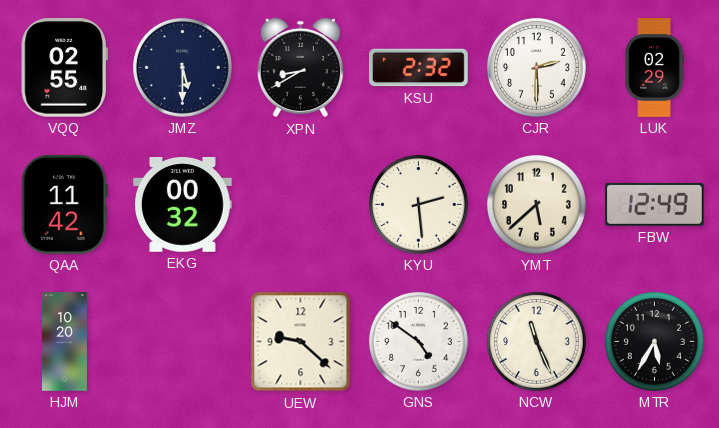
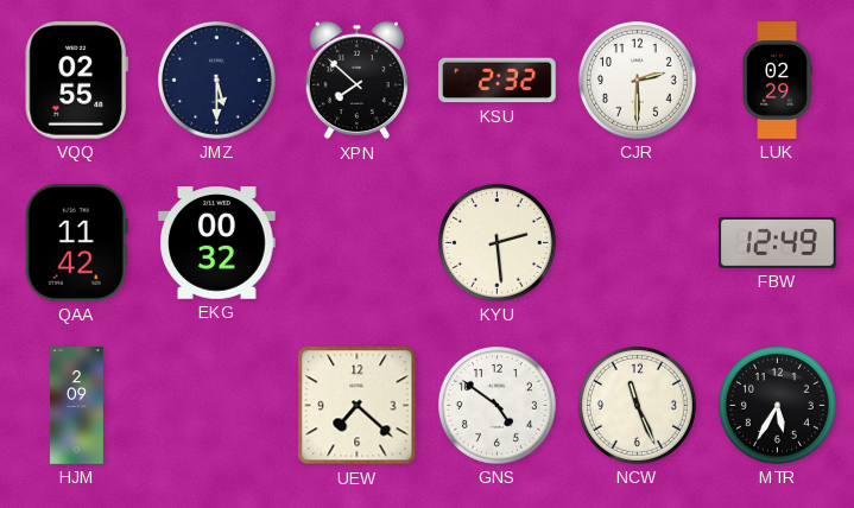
XPN: 8:40 -> 7:52
YMT: 5:38 -> none
HJM: 10:20 -> 2:09
UEW: 9:22 -> 7:22
